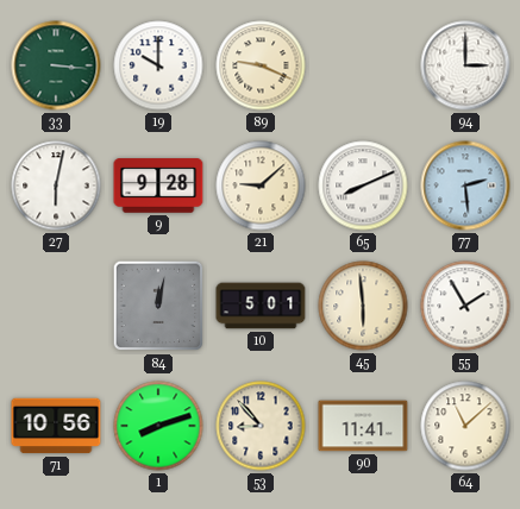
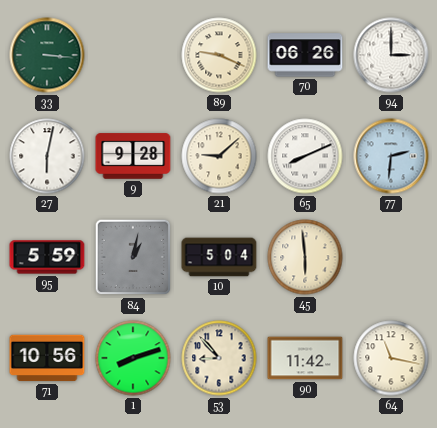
19: 10:00 -> none
70: none -> 06:26
77: 2:29 -> 2:31
95: none -> 5:59
84: 12:02 -> 1:02
10: 5:01 -> 5:04
55: 1:55 -> none
90: 11:41 -> 11:42
64: 11:08 -> 11:17
